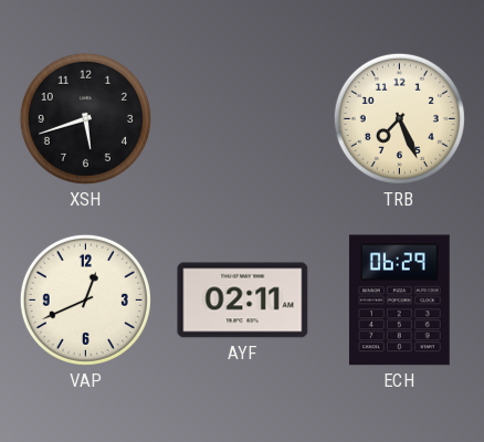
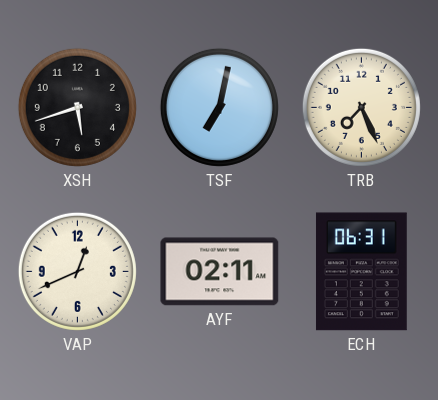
TSF: none -> 7:02
ECH: 06:29 -> 06:31
